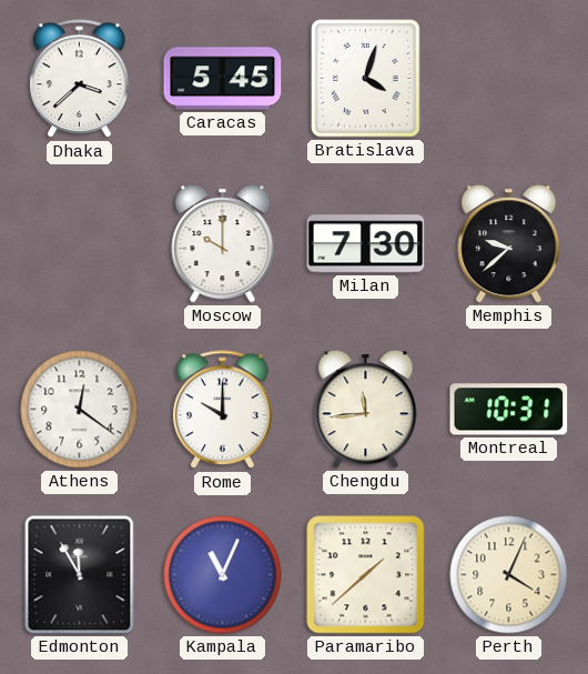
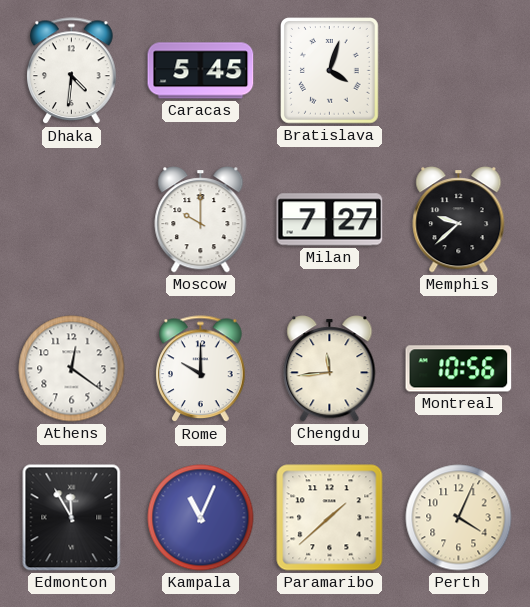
Dhaka: 3:38 -> 4:31
Milan: 7:30 -> 7:27
Montreal: 10:31 -> 10:56
